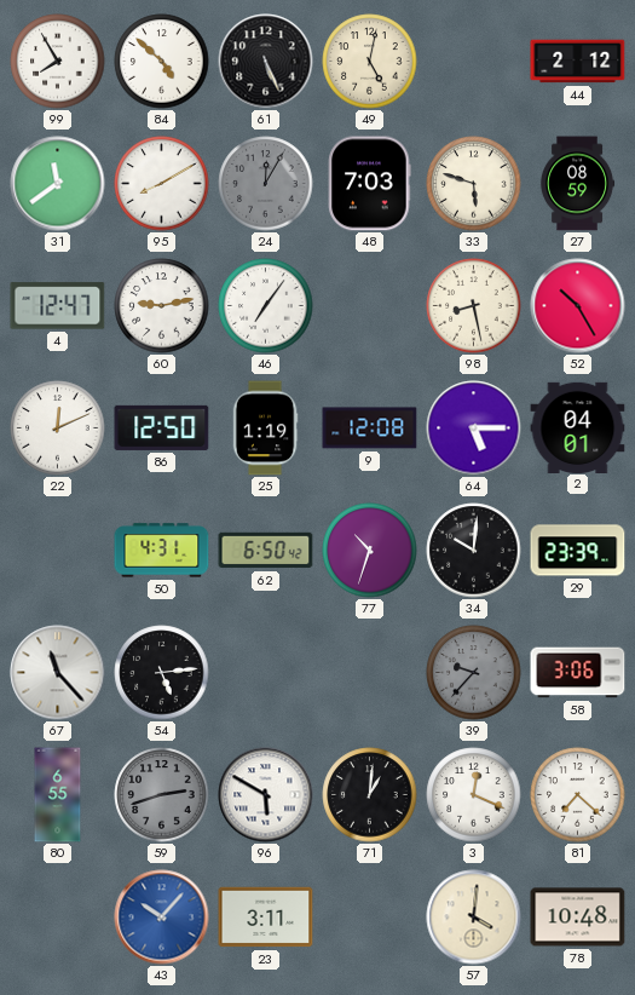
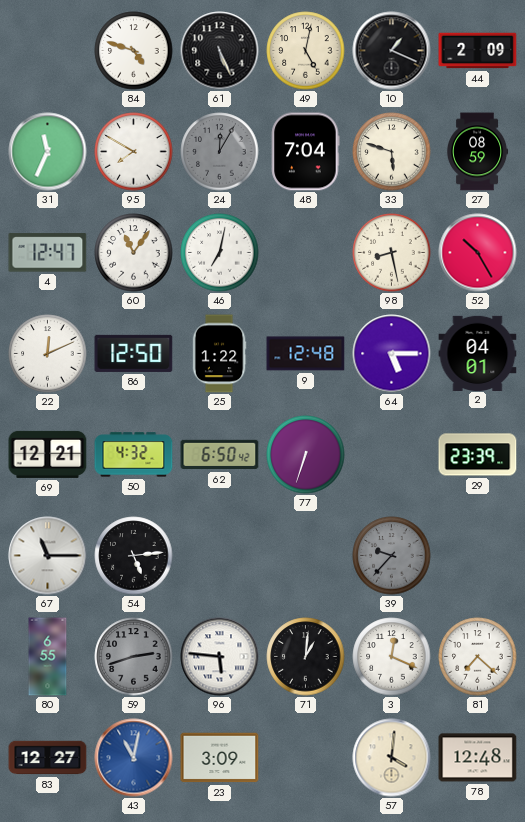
99: 7:55 -> none
84: 4:52 -> 4:48
10: none -> 1:19
44: 2:12 -> 2:09
31: 11:39 -> 11:34
95: 8:10 -> 7:50
48: 7:03 -> 7:04
60: 9:13 -> 11:06
46: 7:06 -> 7:02
25: 1:19 -> 1:22
9: 12:08 -> 12:48
69: none -> 12:21
50: 4:31 -> 4:32
77: 10:33 -> 6:33
34: 10:01 -> none
67: 11:23 -> 11:15
58: 3:06 -> none
96: 5:50 -> 5:46
83: none -> 12:27
43: 10:07 -> 11:02
23: 3:11 -> 3:09
78: 10:48 -> 12:48
